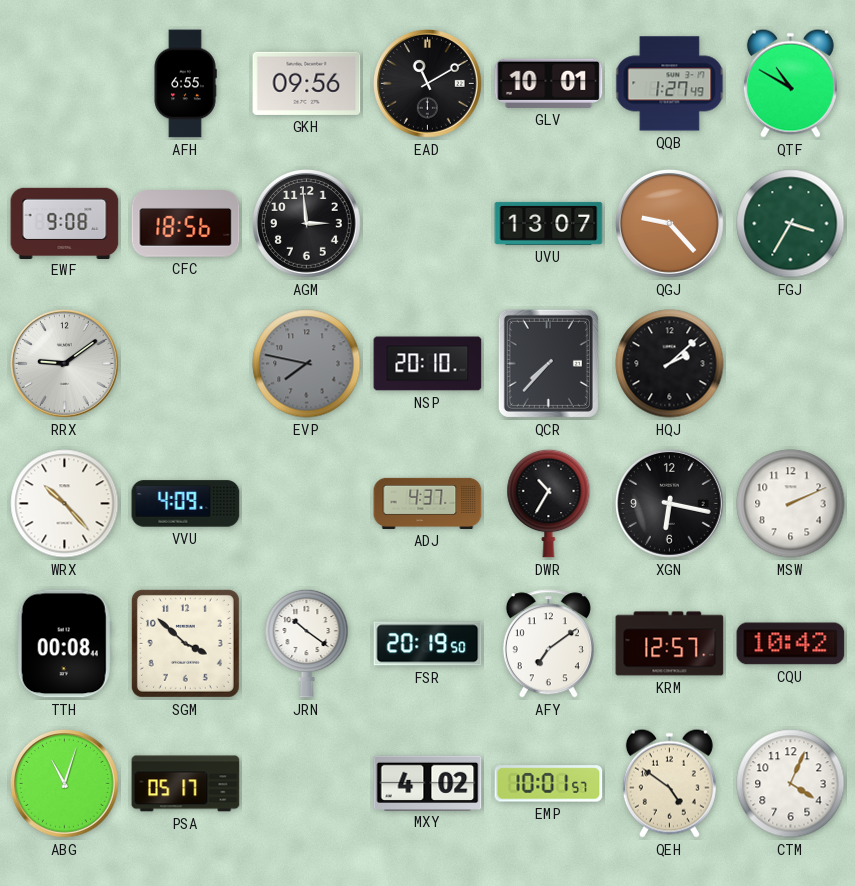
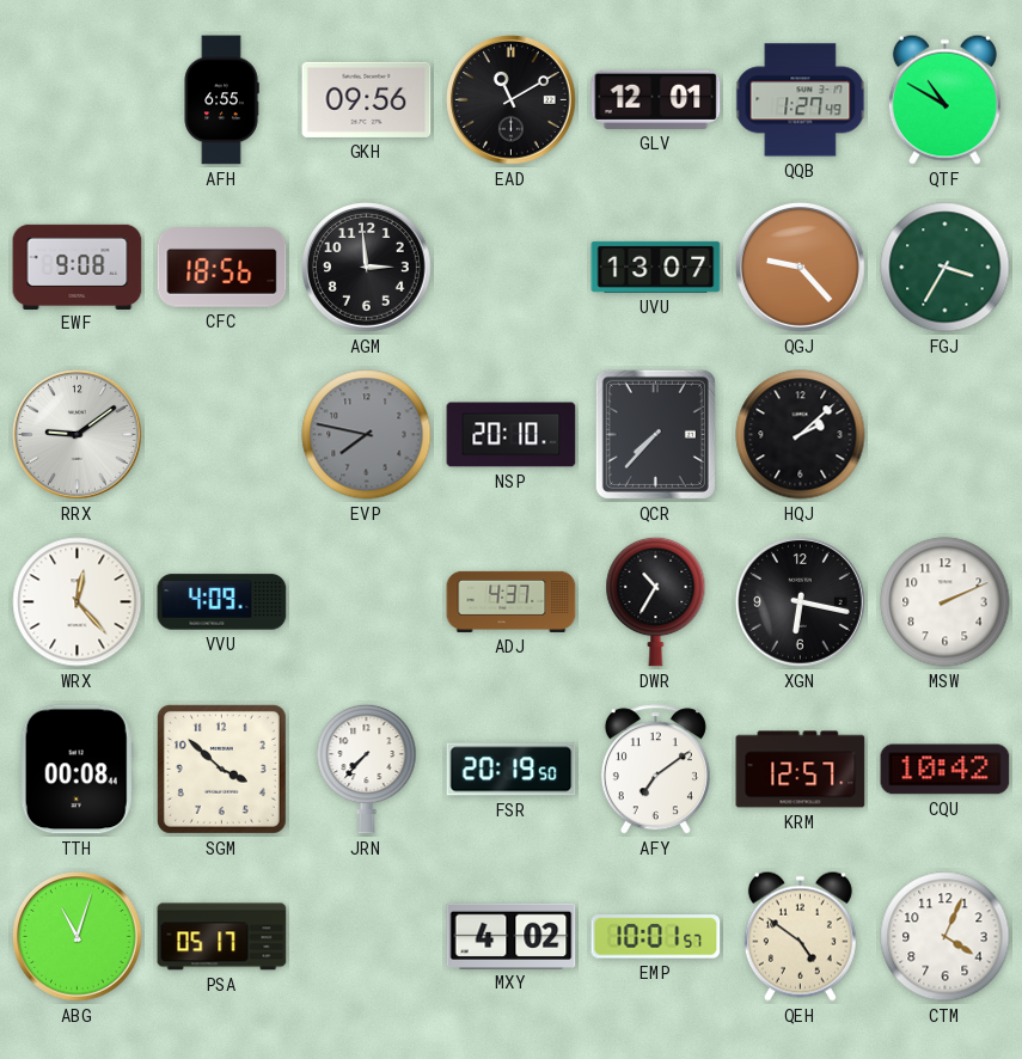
GLV: 10:01 -> 12:01
WRX: 10:23 -> 12:23
JRN: 10:21 -> 7:37
